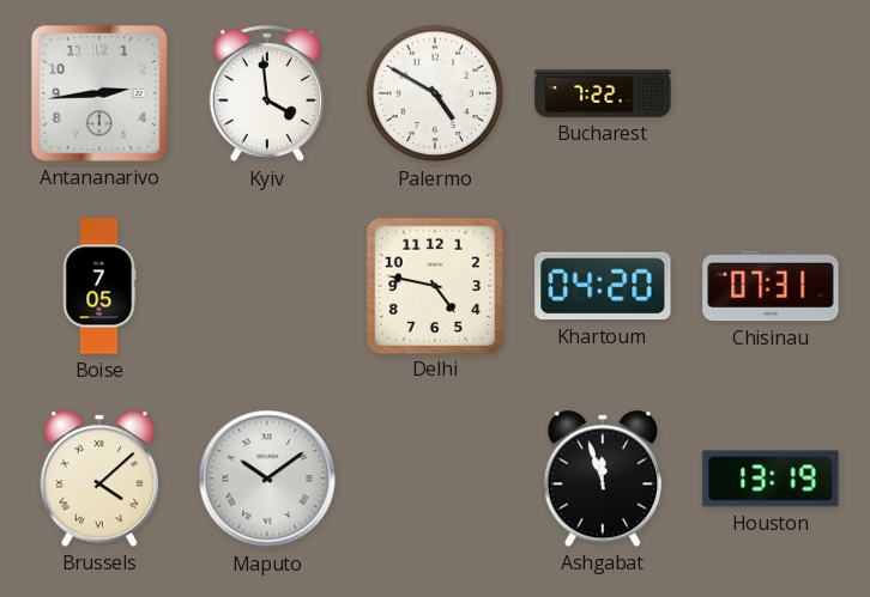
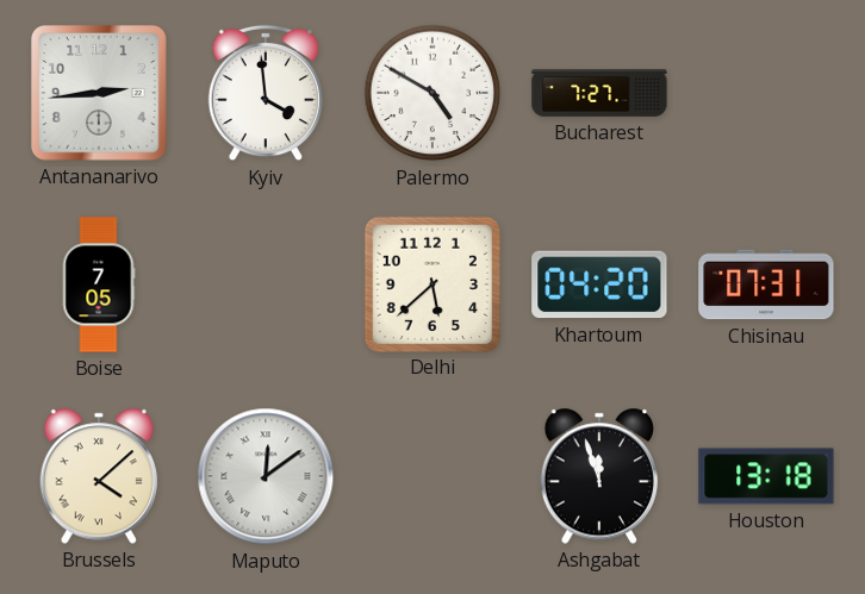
Bucharest: 7:22 -> 7:27
Delhi: 4:47 -> 5:38
Maputo: 10:09 -> 12:09
Houston: 13:19 -> 13:18
